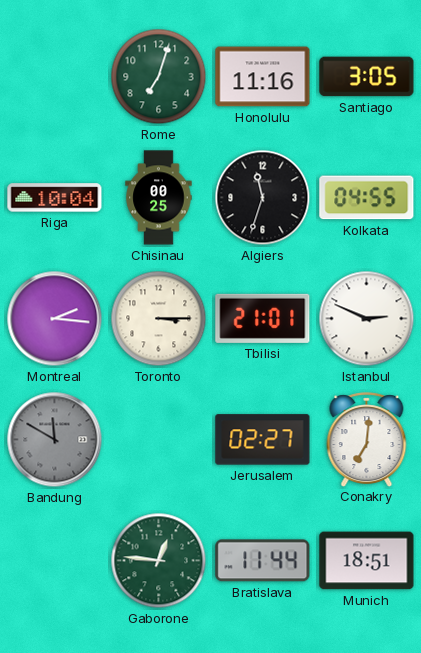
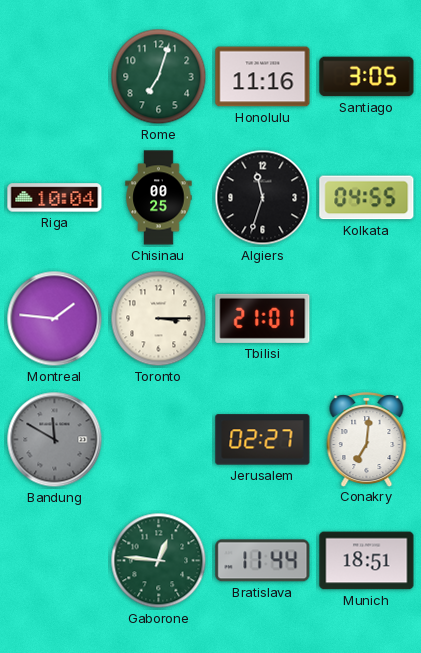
Montreal: 2:16 -> 1:46
Istanbul: 2:49 -> none
